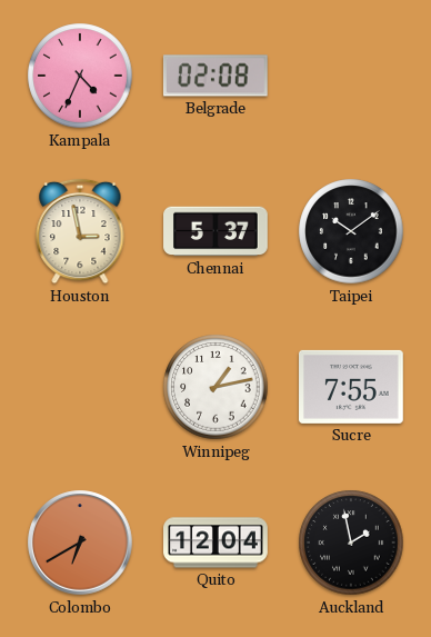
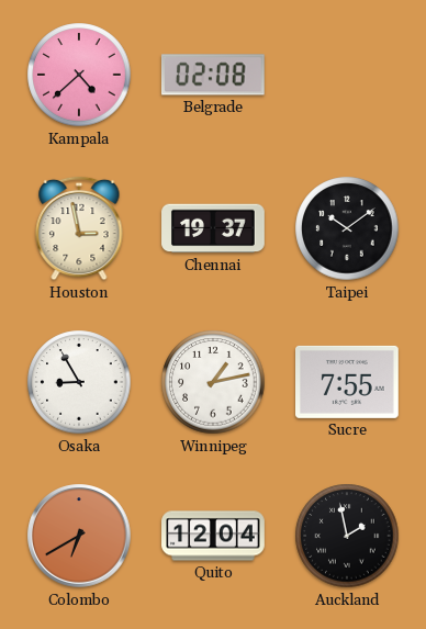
Kampala: 4:34 -> 4:38
Chennai: 5:37 -> 19:37
Osaka: none -> 8:55
